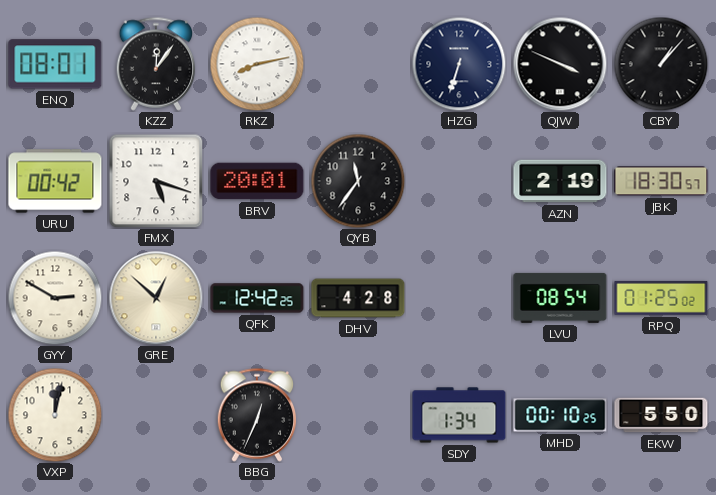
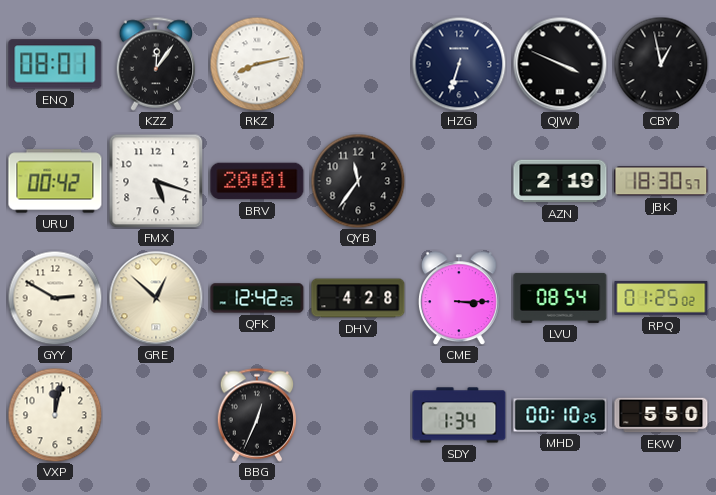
CBY: 1:07 -> 12:58
CME: none -> 3:15
